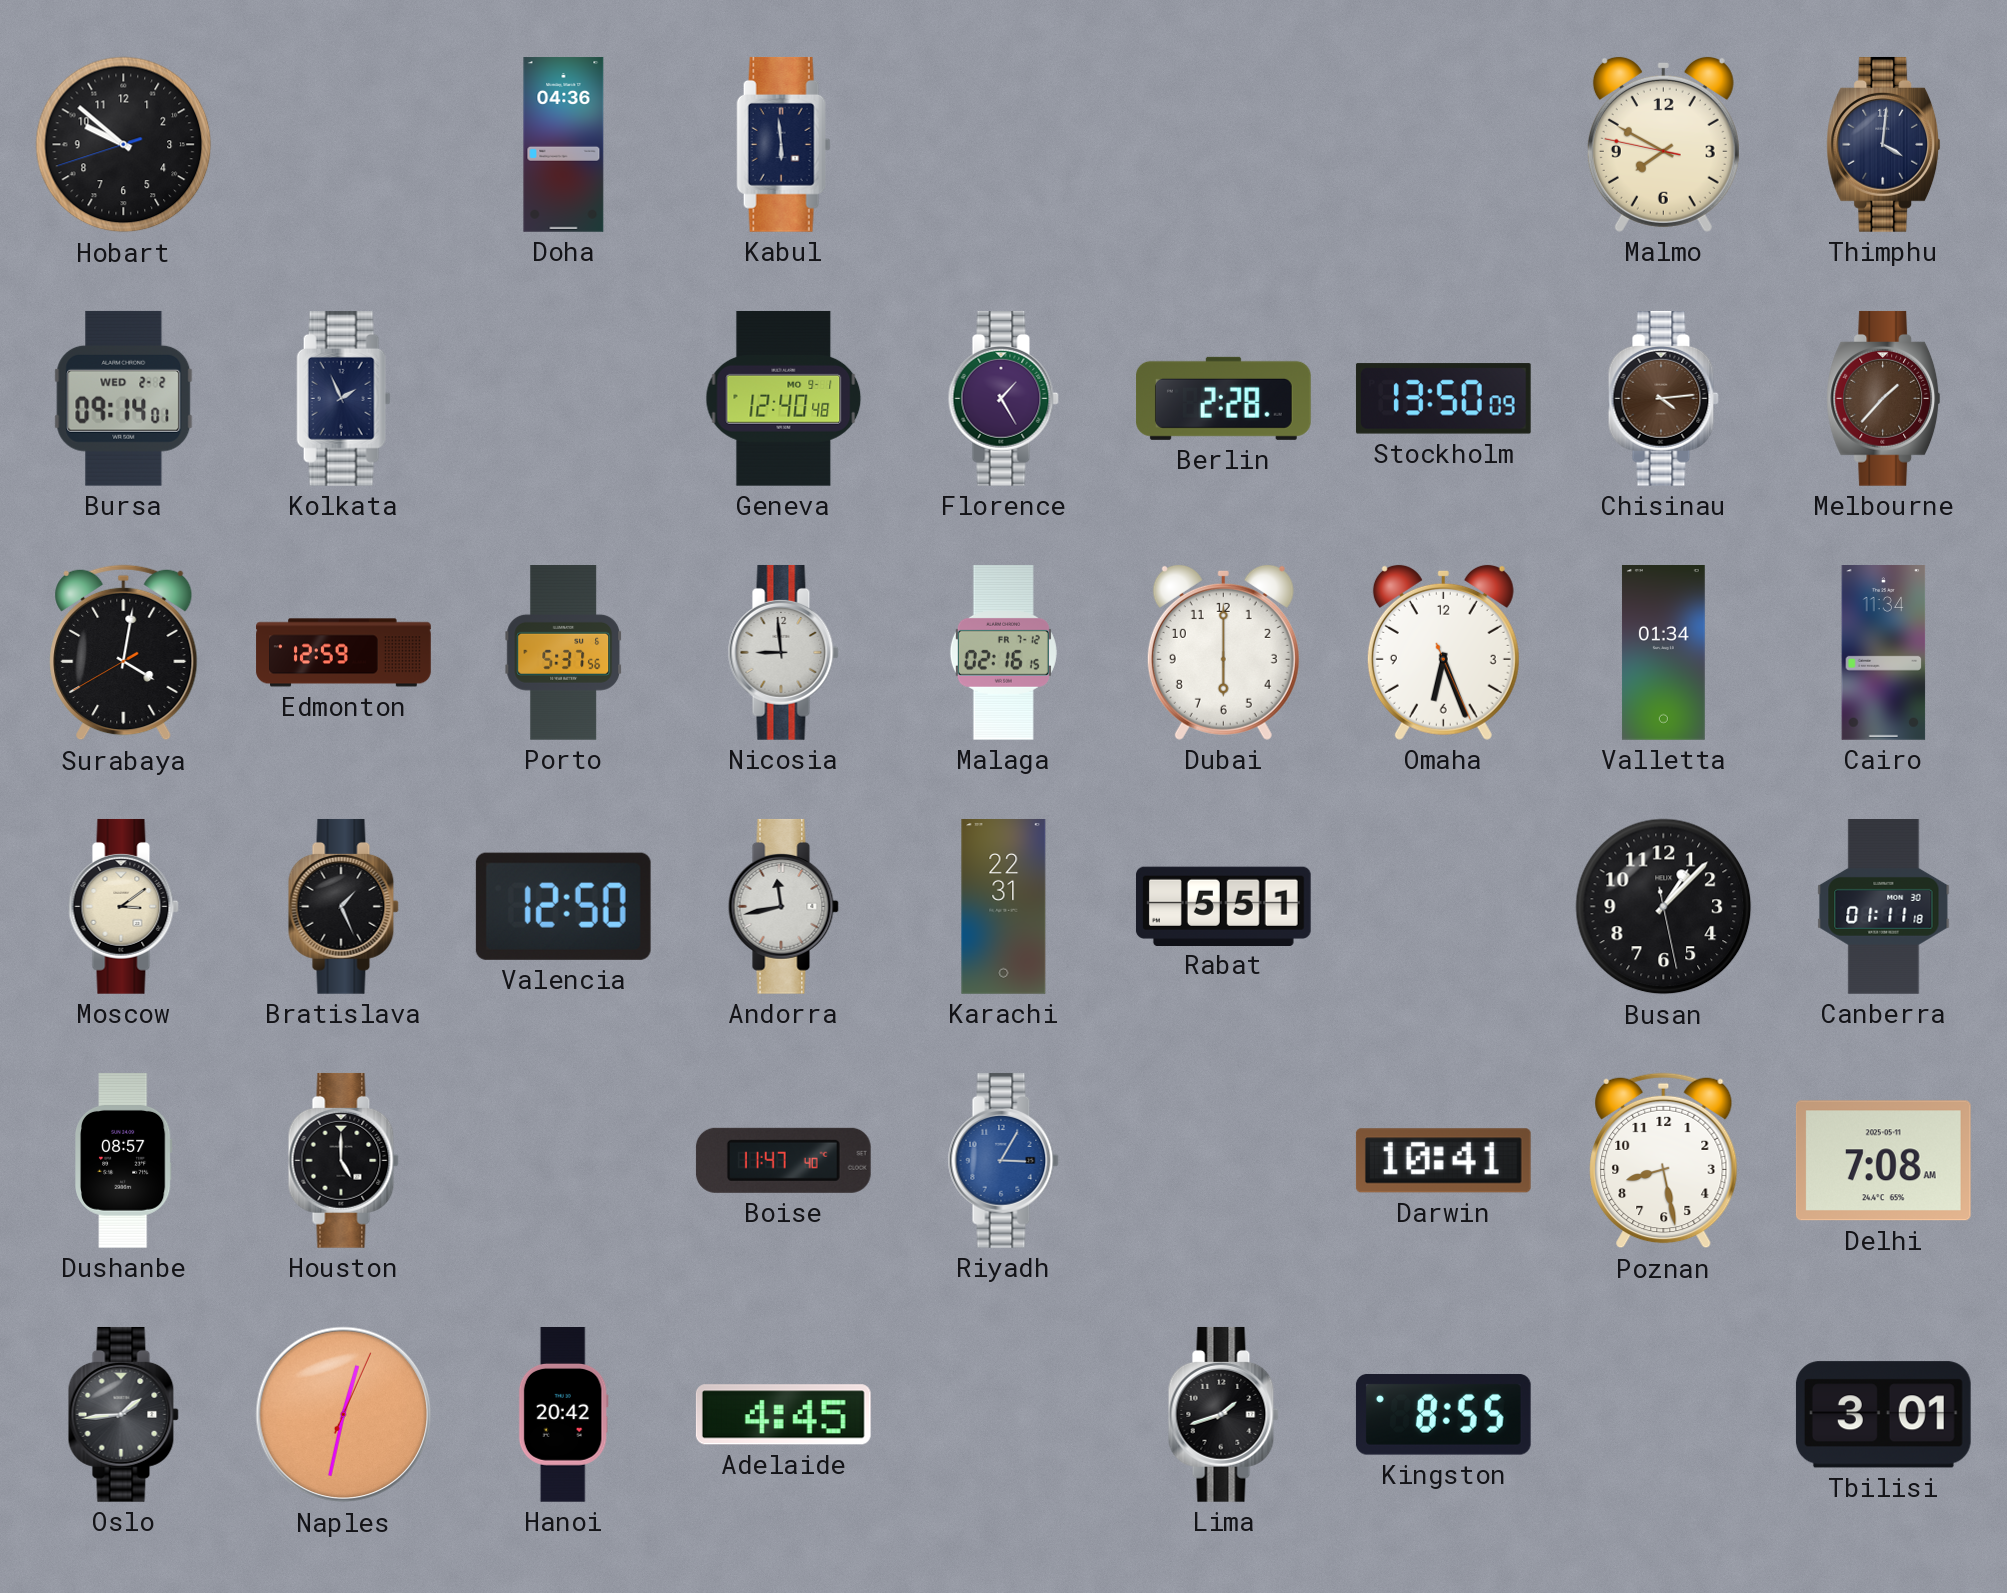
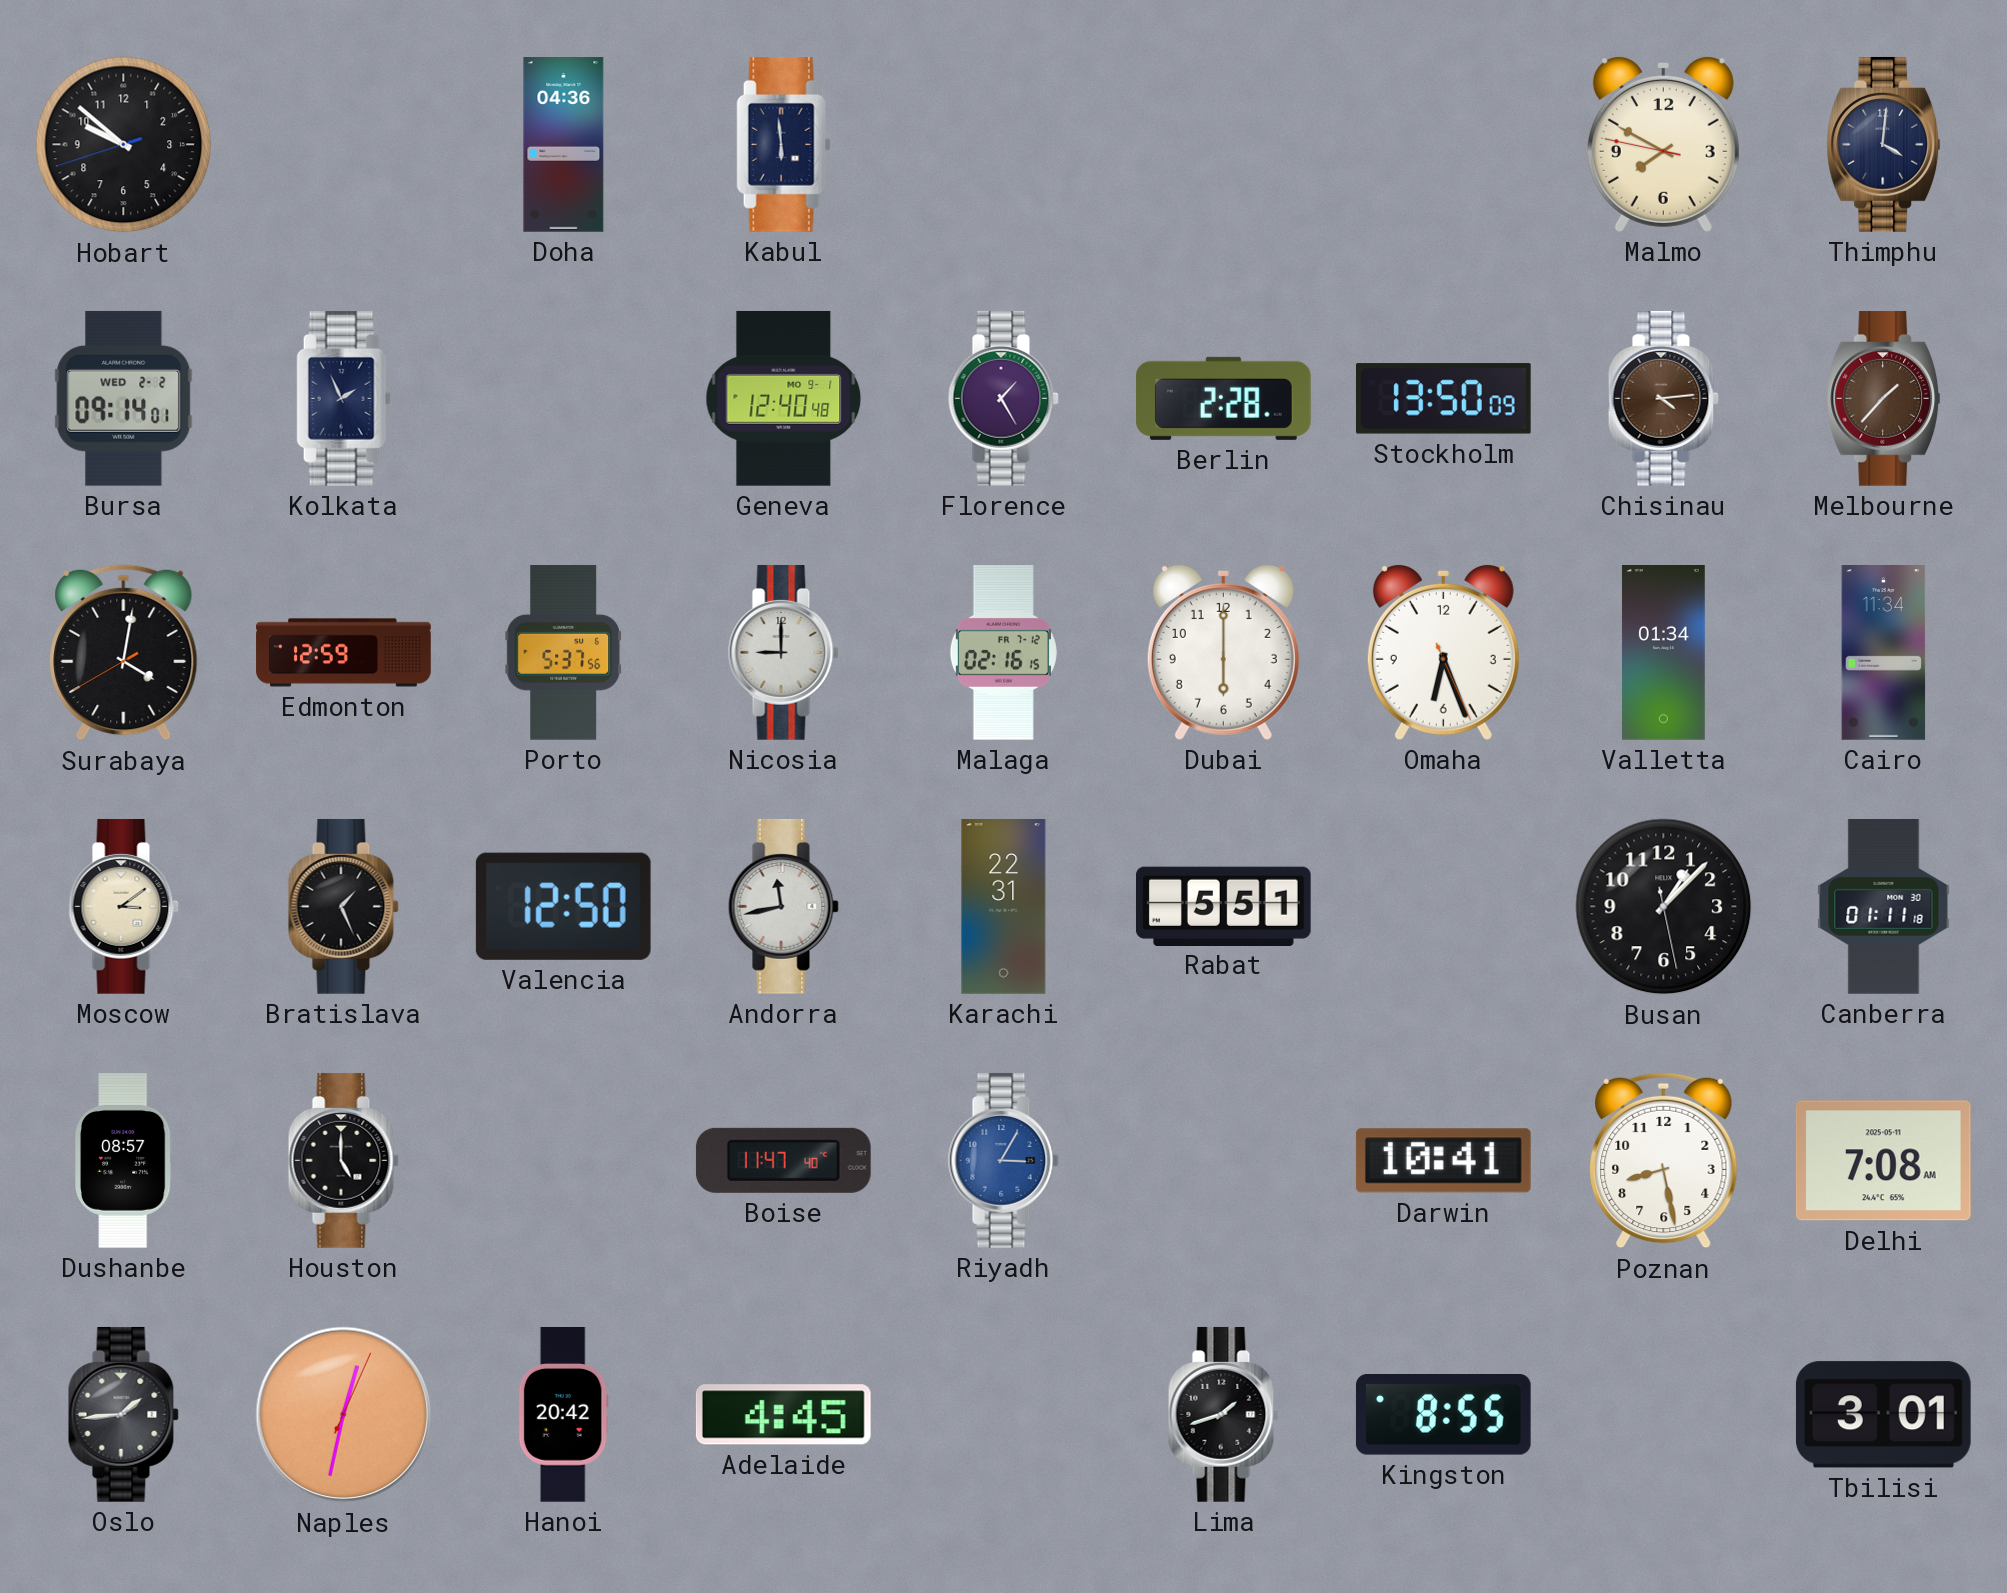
Nicosia: 8:59 -> 9:00
